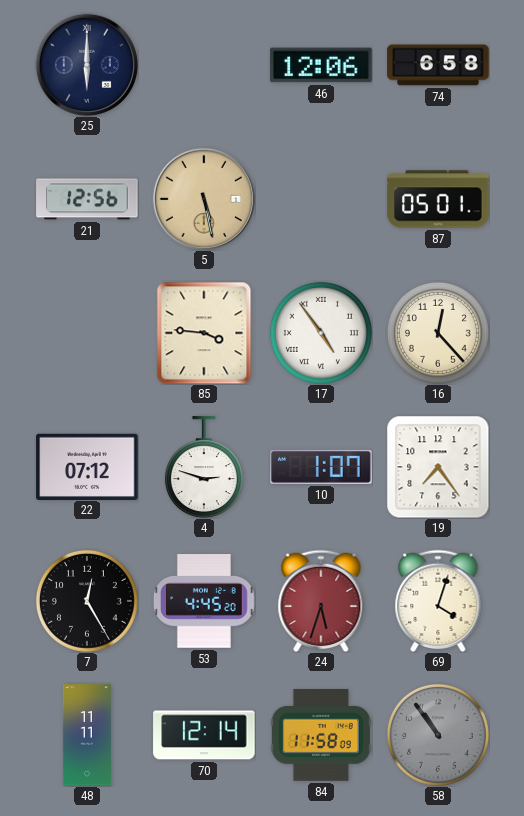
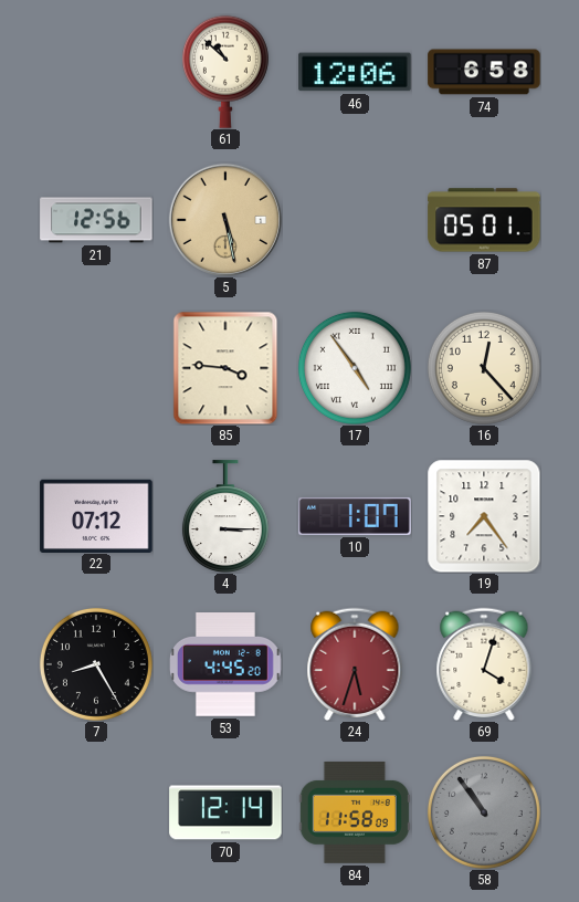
25: 6:00 -> none
61: none -> 10:52
4: 2:48 -> 3:15
7: 12:25 -> 8:25
48: 11:11 -> none
